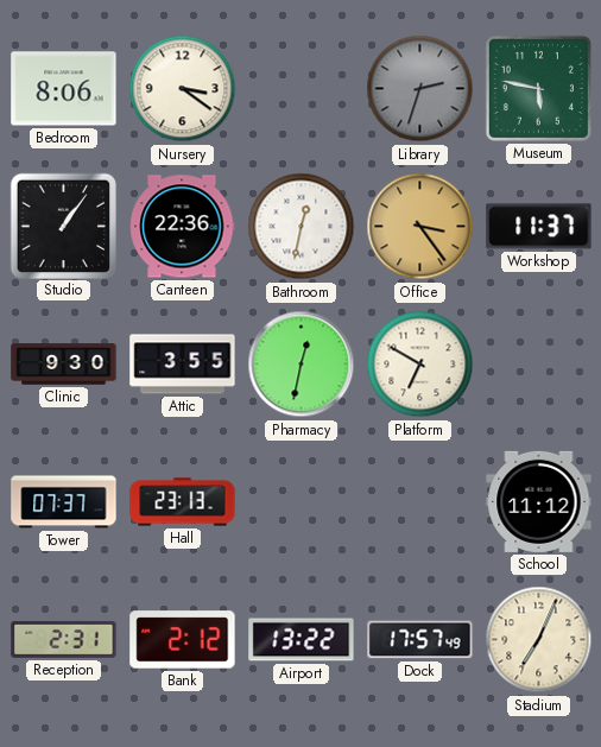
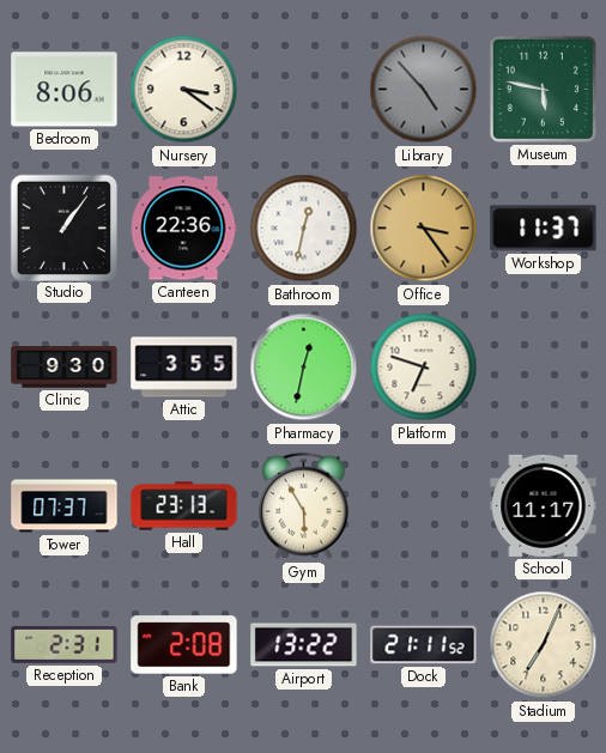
Library: 2:33 -> 4:53
Platform: 6:50 -> 6:48
Gym: none -> 5:55
School: 11:12 -> 11:17
Bank: 2:12 -> 2:08
Dock: 17:57 -> 21:11
